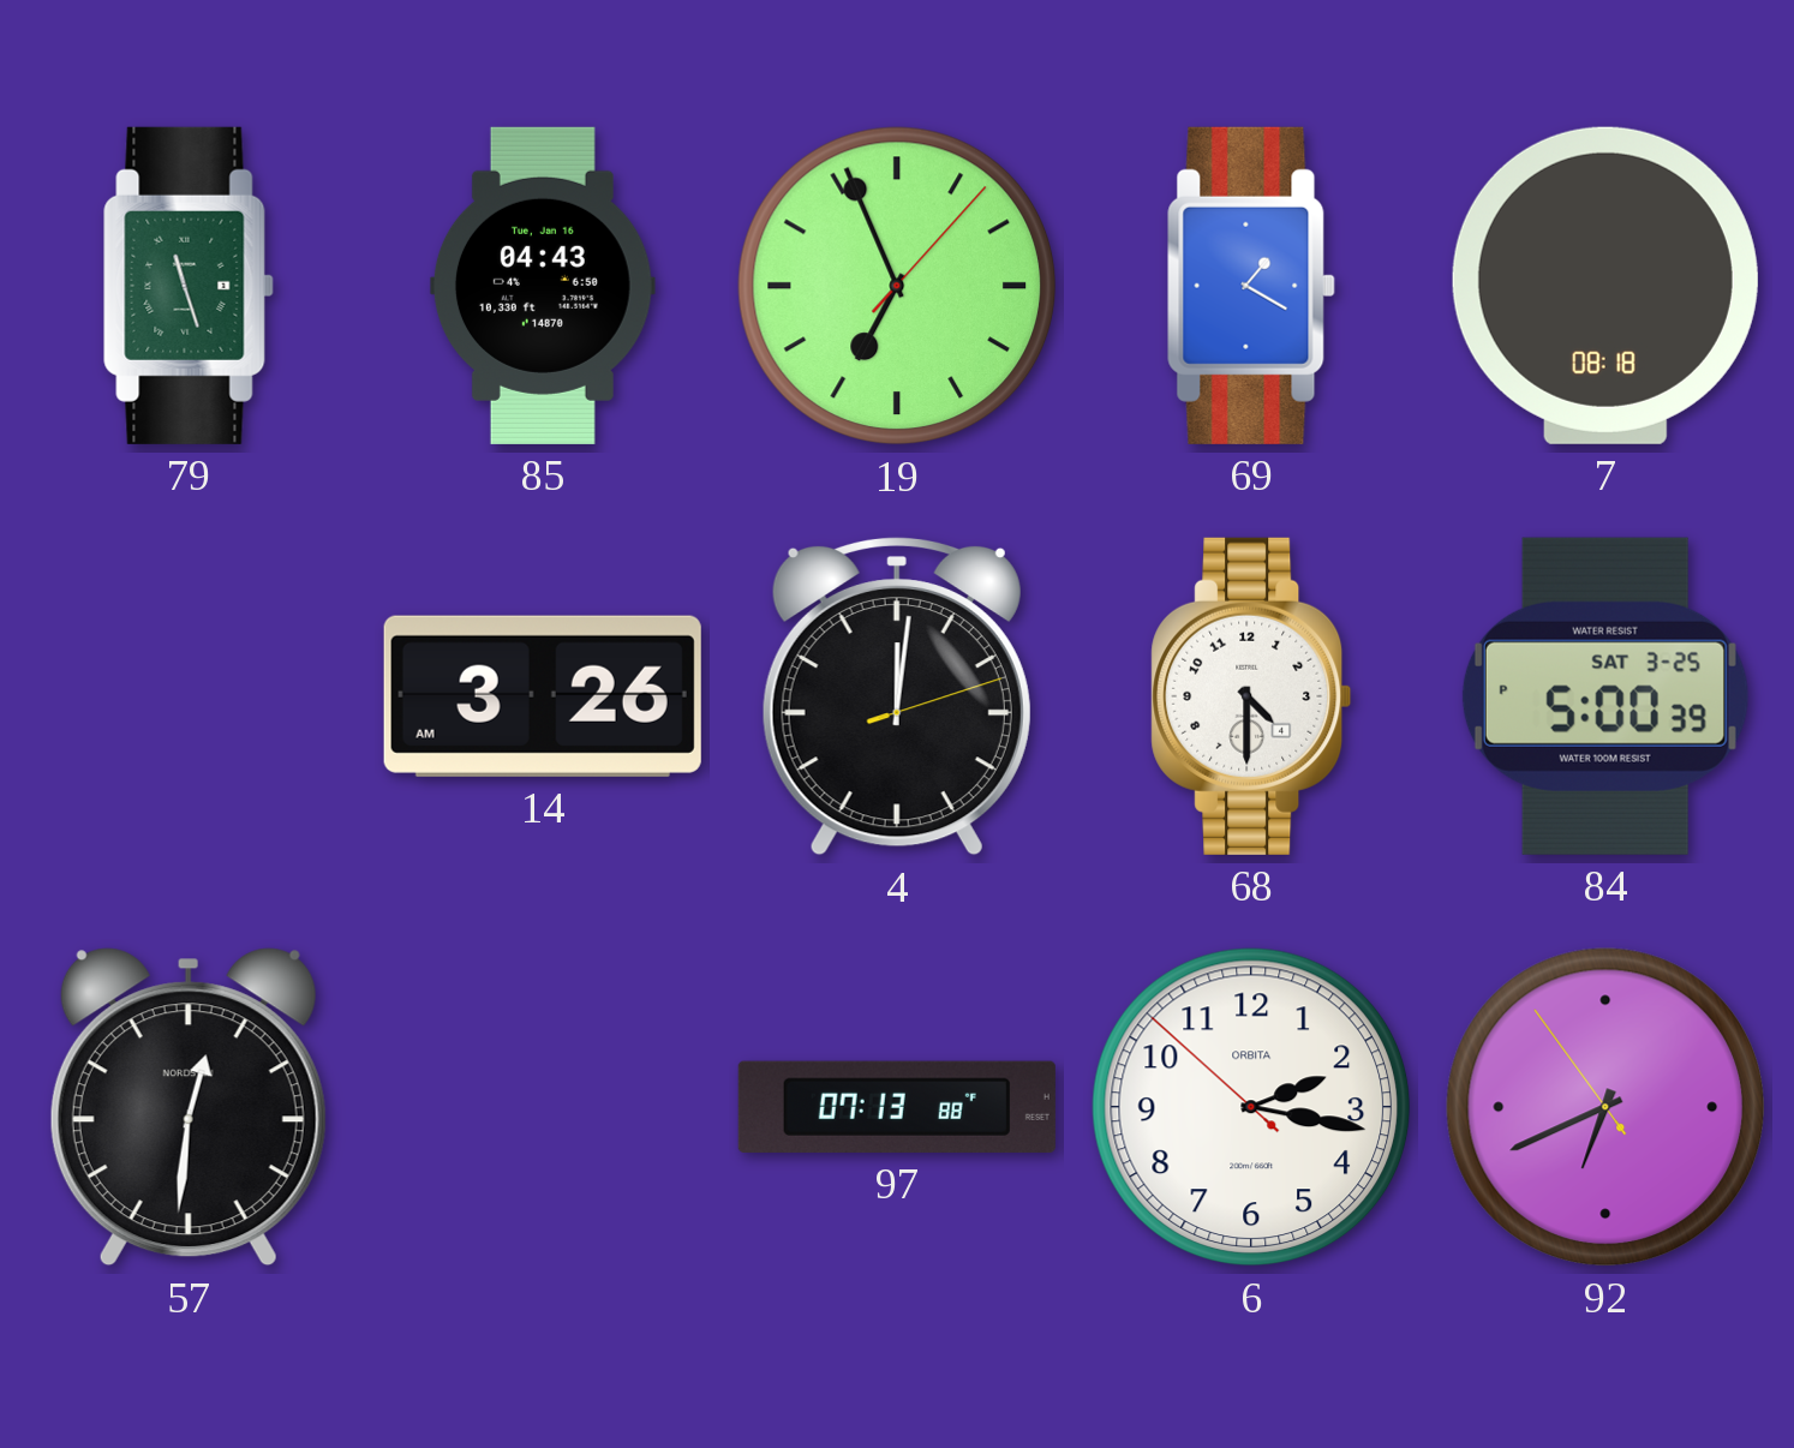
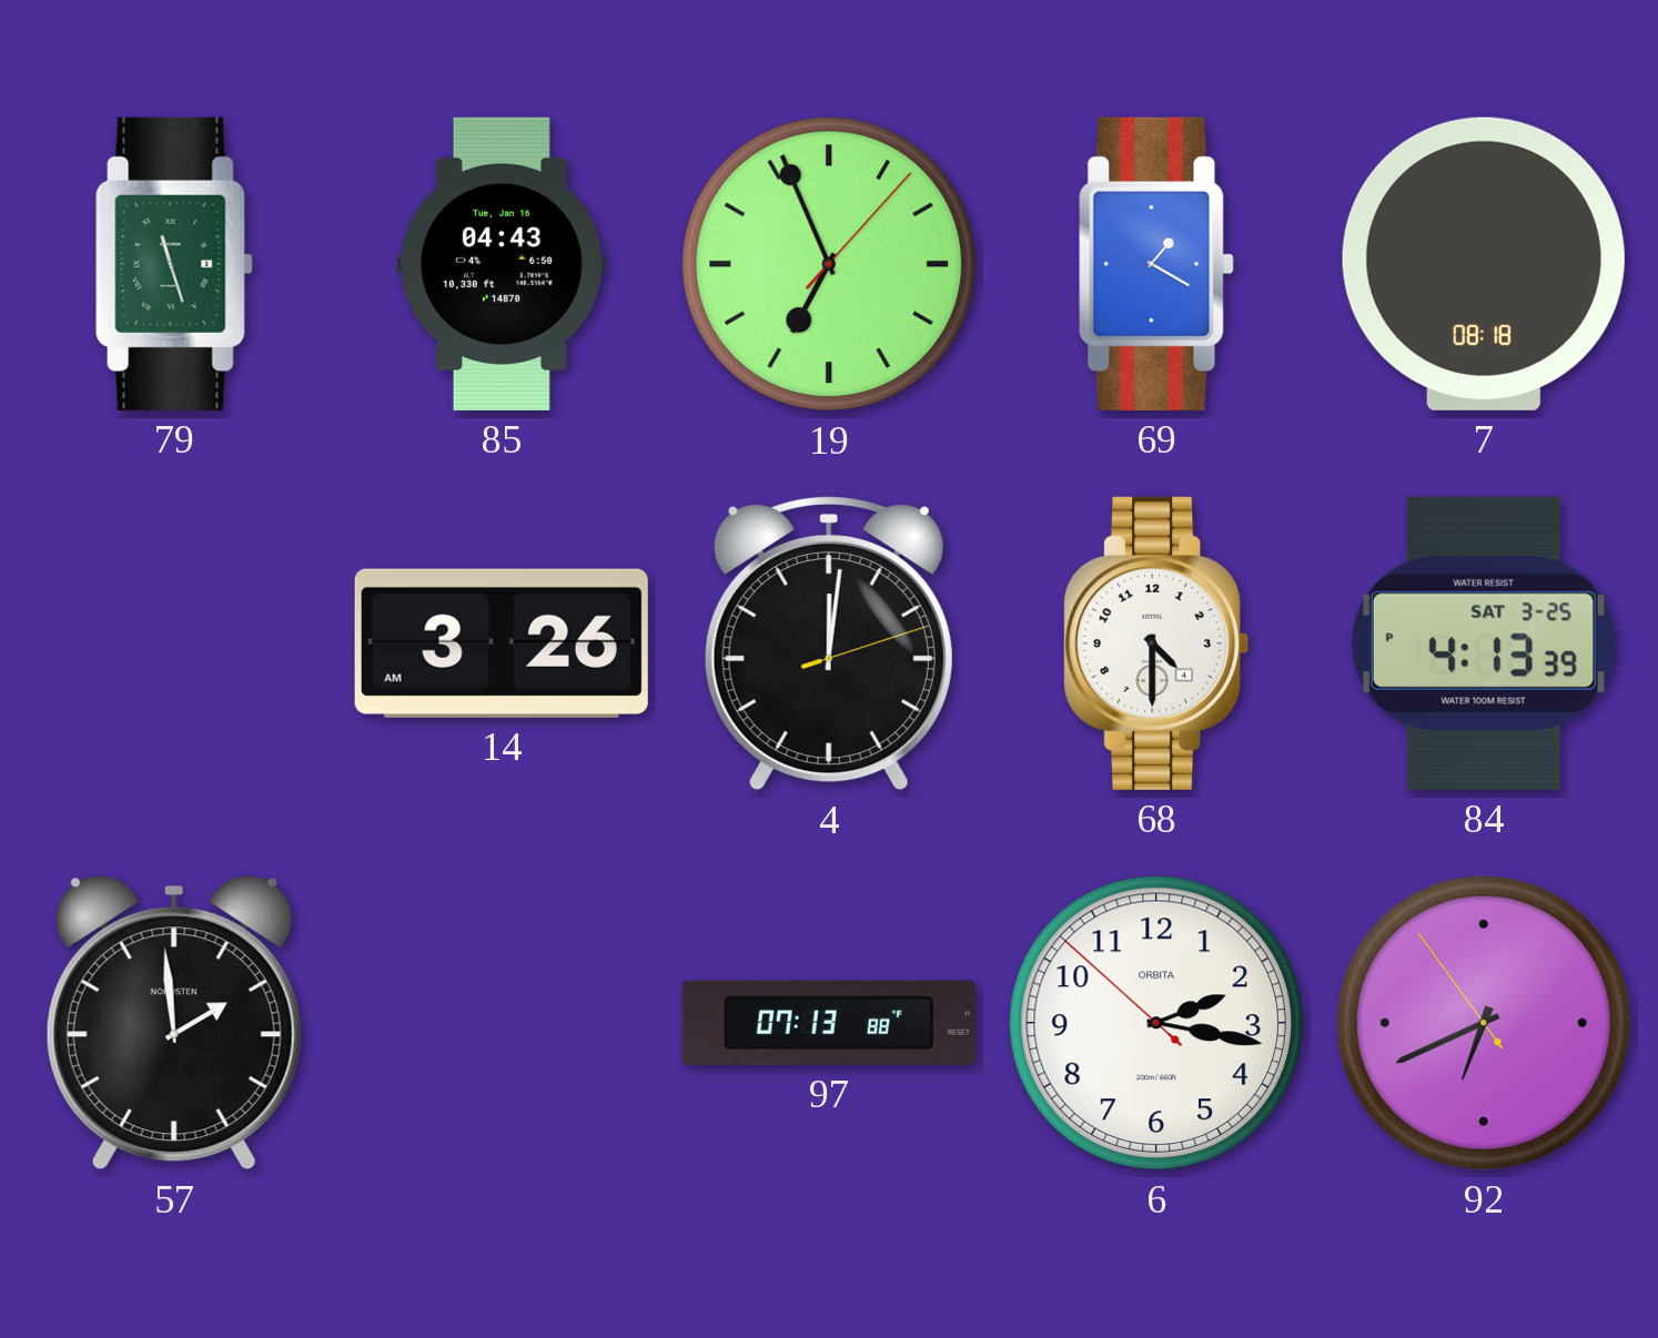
84: 5:00 -> 4:13
57: 12:31 -> 1:59
